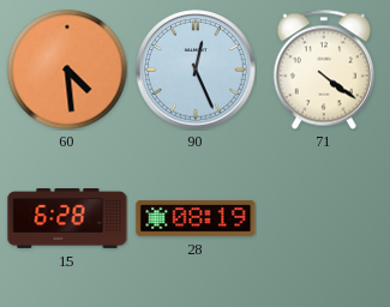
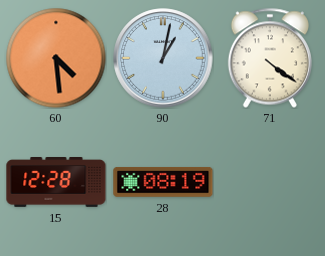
90: 12:26 -> 1:02
15: 6:28 -> 12:28
